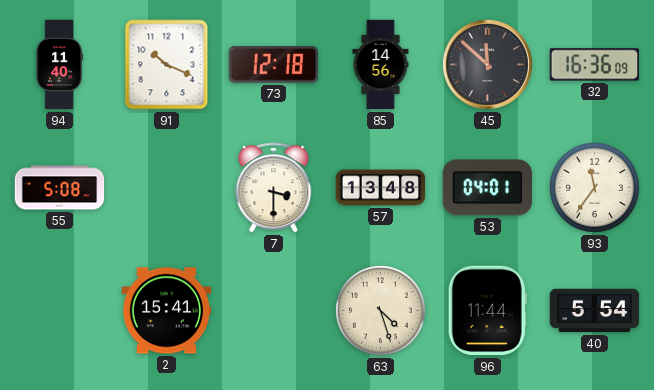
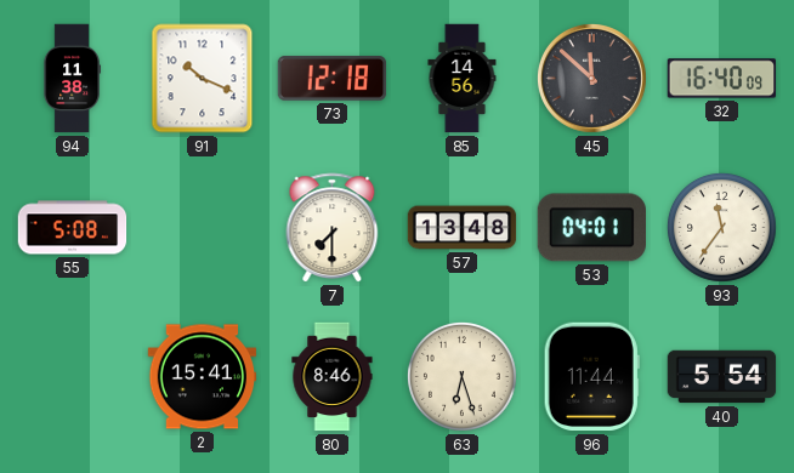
94: 11:40 -> 11:38
32: 16:36 -> 16:40
7: 3:30 -> 7:30
80: none -> 8:46
63: 4:27 -> 6:27
